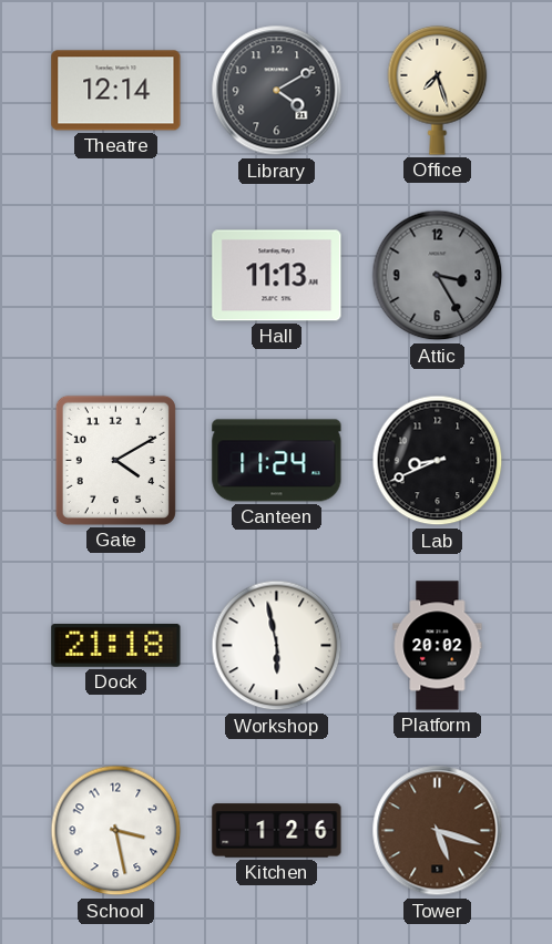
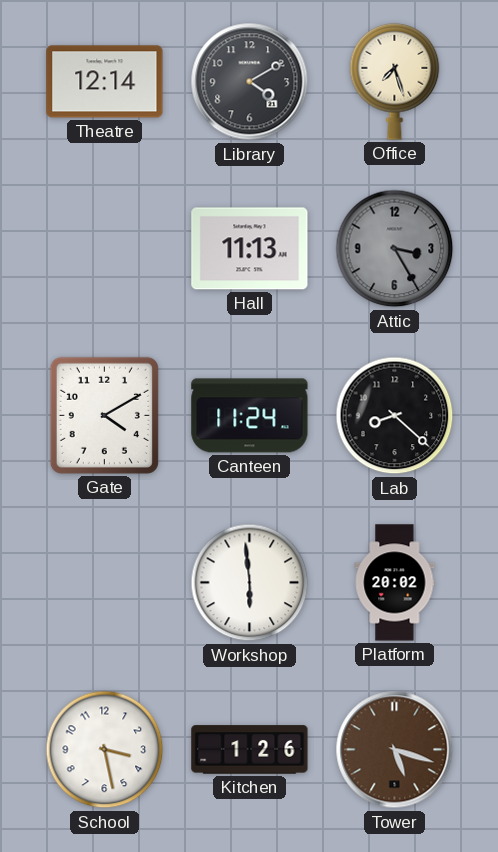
Lab: 8:41 -> 8:22
Dock: 21:18 -> none
Workshop: 5:58 -> 5:59
